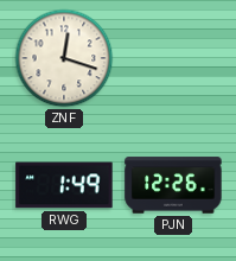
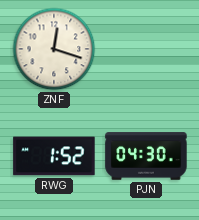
RWG: 1:49 -> 1:52
PJN: 12:26 -> 04:30
